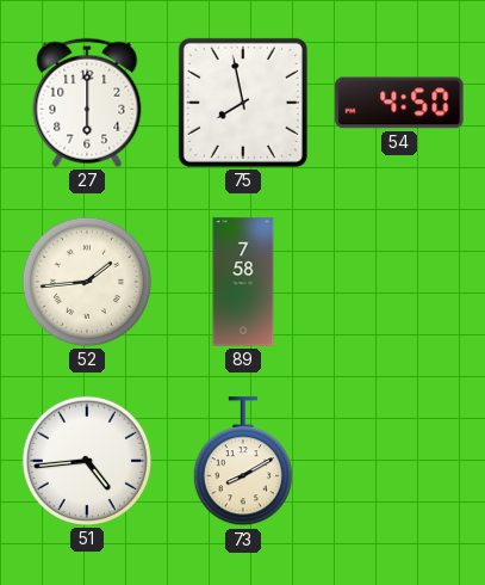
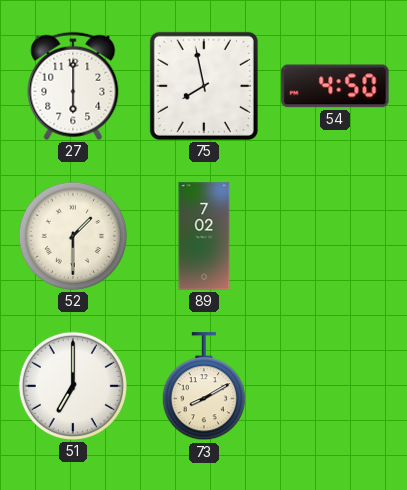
52: 1:44 -> 1:30
89: 7:58 -> 7:02
51: 4:44 -> 7:00
